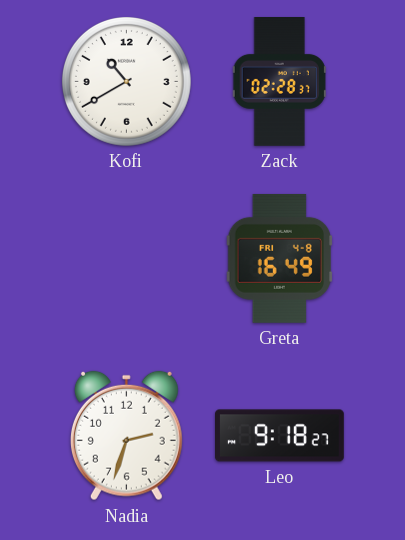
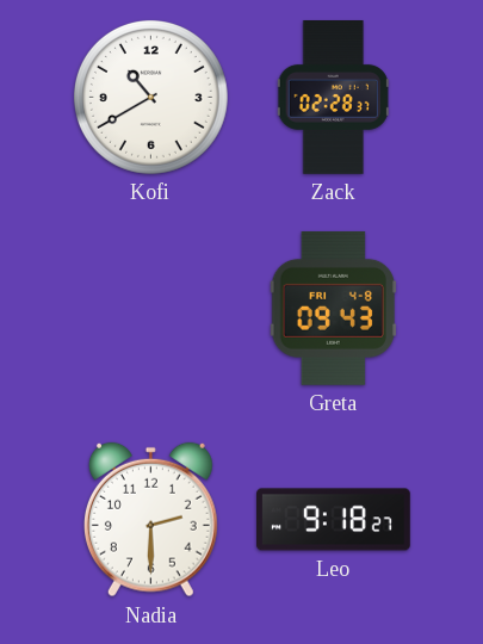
Greta: 16:49 -> 09:43
Nadia: 2:33 -> 2:30
